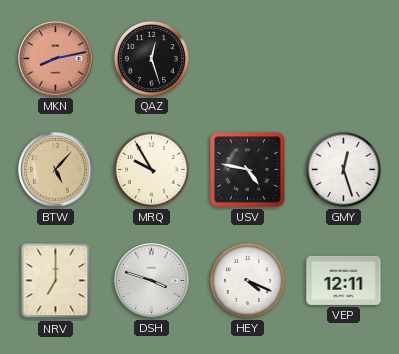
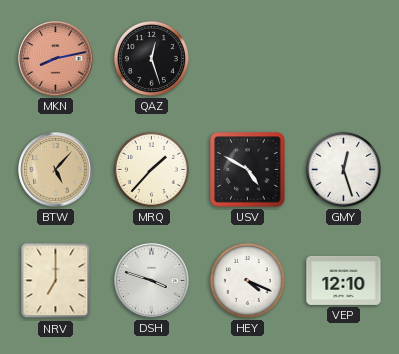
MRQ: 9:55 -> 1:37
USV: 4:47 -> 4:50
VEP: 12:11 -> 12:10
